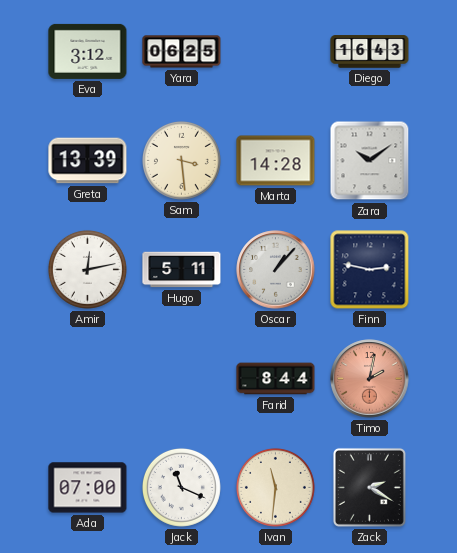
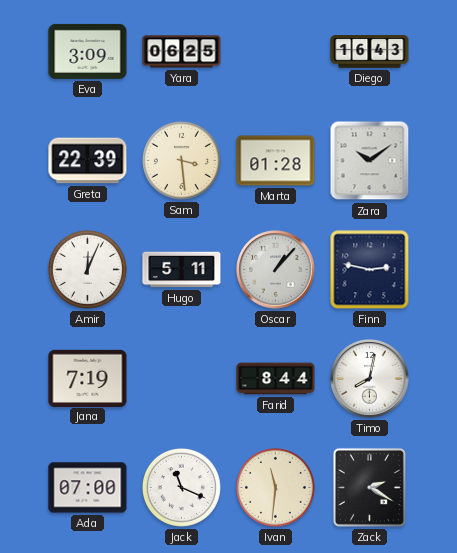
Eva: 3:12 -> 3:09
Greta: 13:39 -> 22:39
Marta: 14:28 -> 01:28
Amir: 12:13 -> 12:04
Jana: none -> 7:19
Timo: 2:02 -> 8:02
Timo dial: salmon -> white
